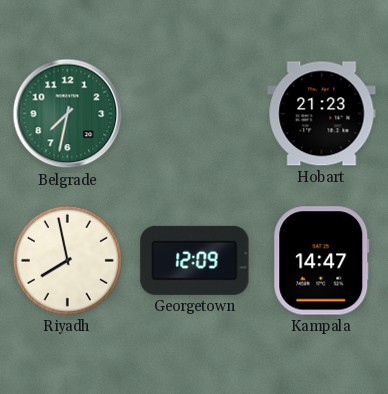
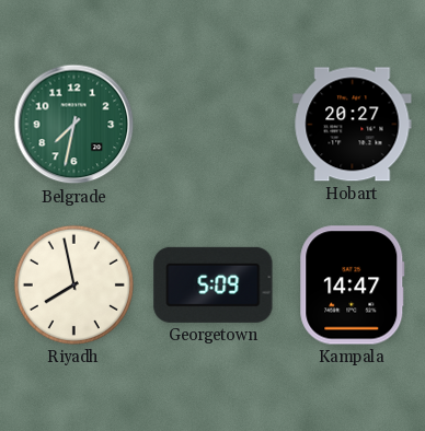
Hobart: 21:23 -> 20:27
Georgetown: 12:09 -> 5:09
